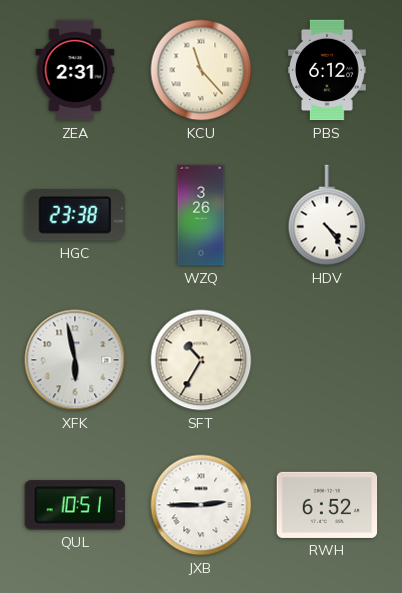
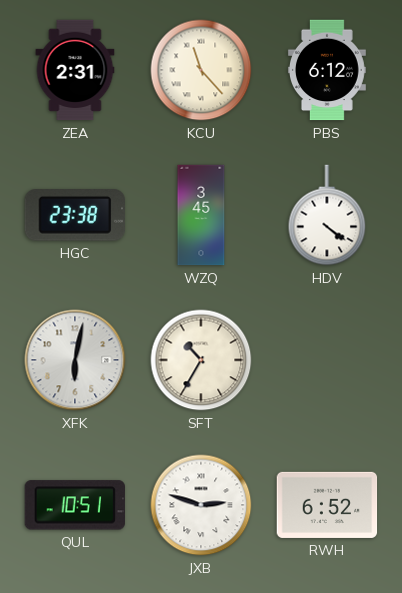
WZQ: 3:26 -> 3:45
HDV: 4:24 -> 4:21
XFK: 5:58 -> 6:02
JXB: 2:45 -> 2:48
